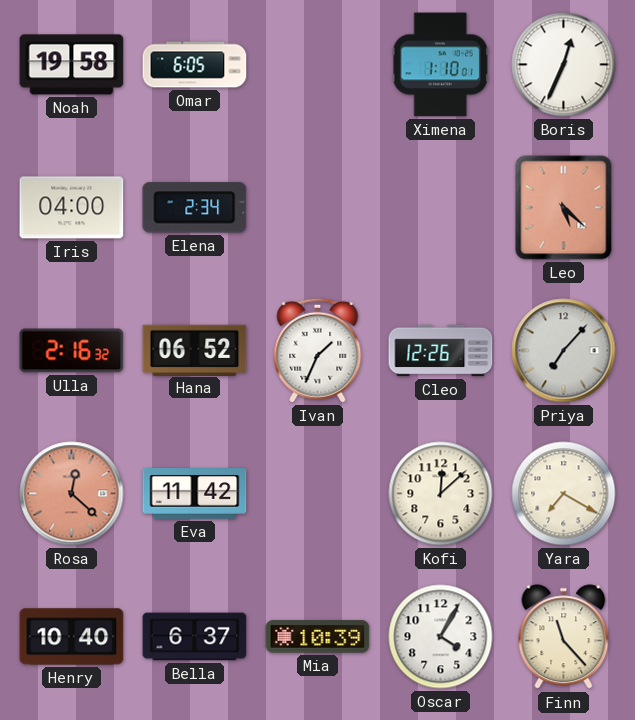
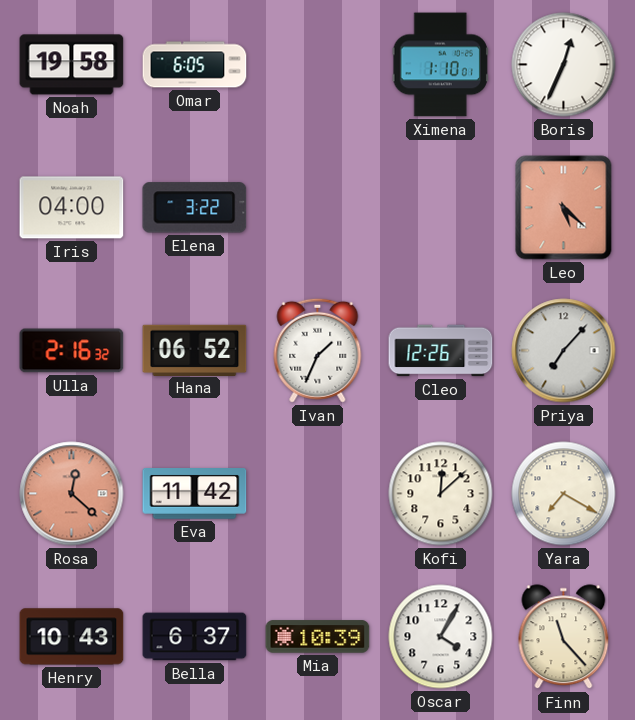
Elena: 2:34 -> 3:22
Henry: 10:40 -> 10:43
